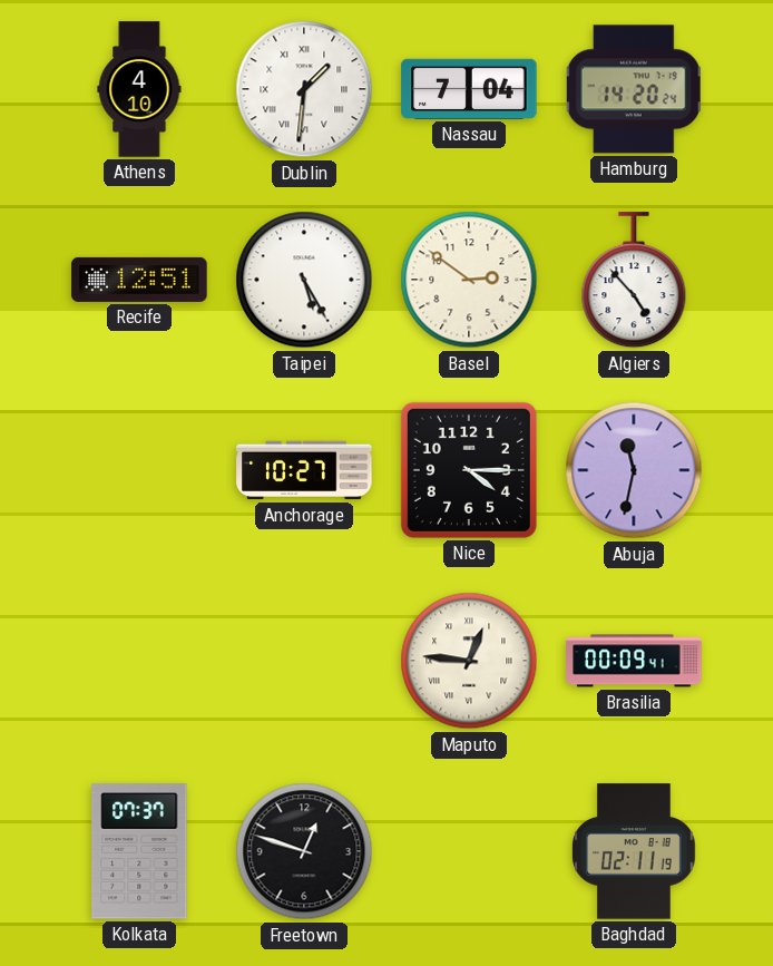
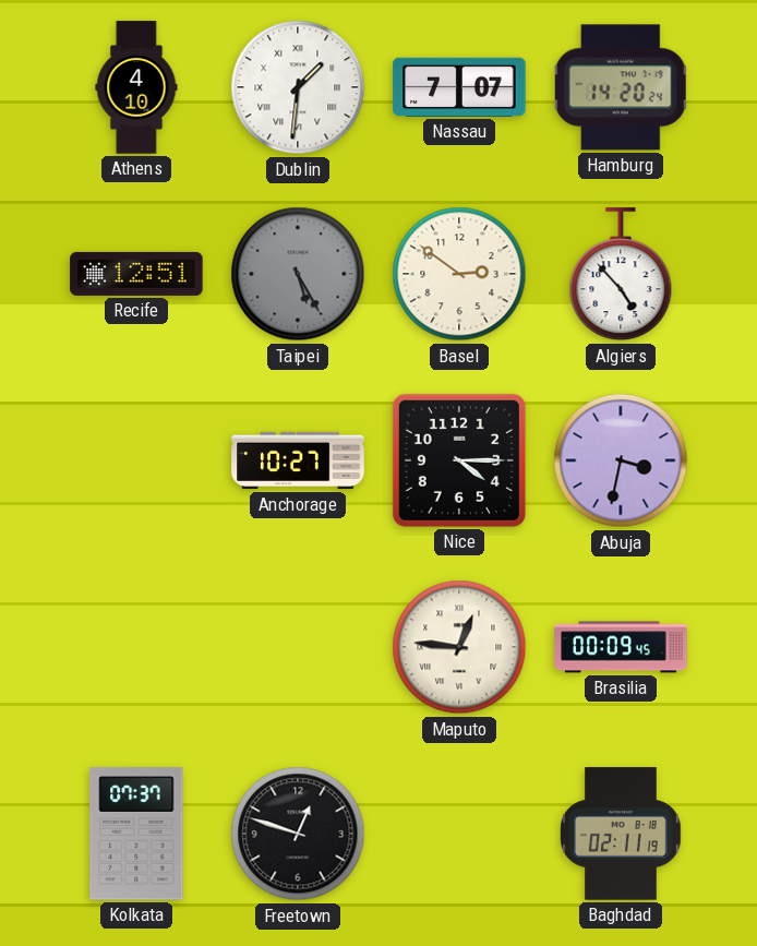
Nassau: 7:04 -> 7:07
Taipei dial: white -> grey
Abuja: 11:32 -> 3:32
Brasilia: 00:09:41 -> 00:09:45
